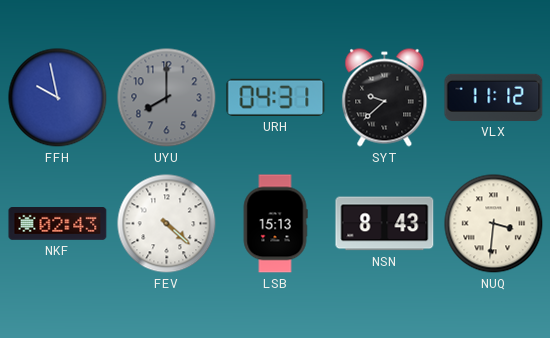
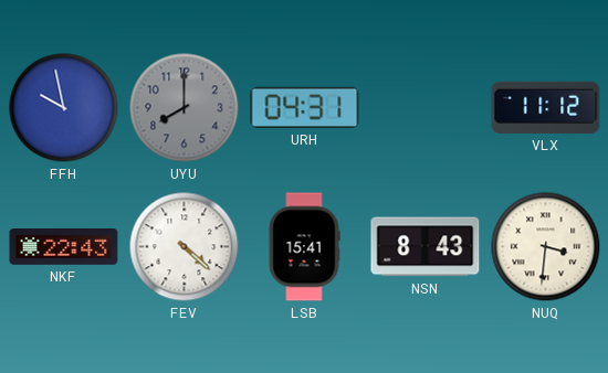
SYT: 9:38 -> none
NKF: 02:43 -> 22:43
LSB: 15:13 -> 15:41
